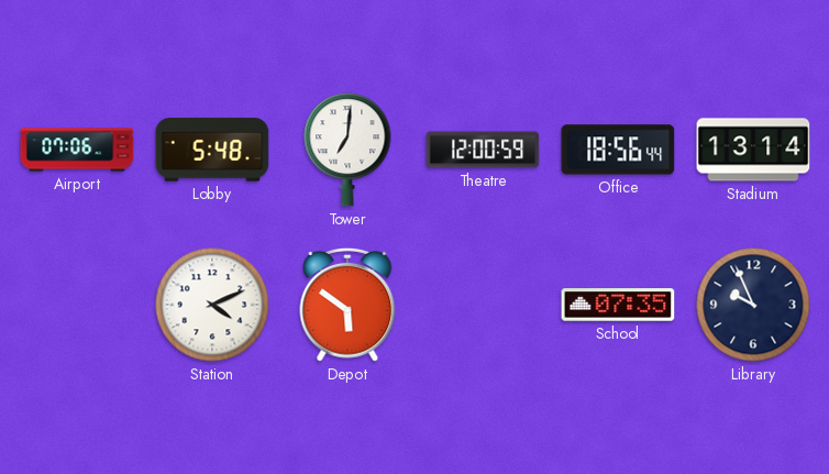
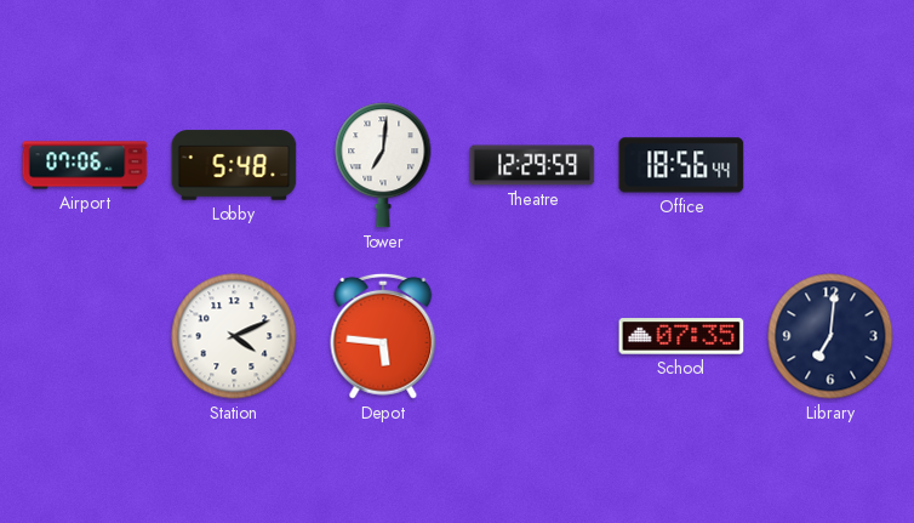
Theatre: 12:00 -> 12:29
Stadium: 13:14 -> none
Depot: 5:51 -> 5:46
Library: 9:56 -> 7:01
